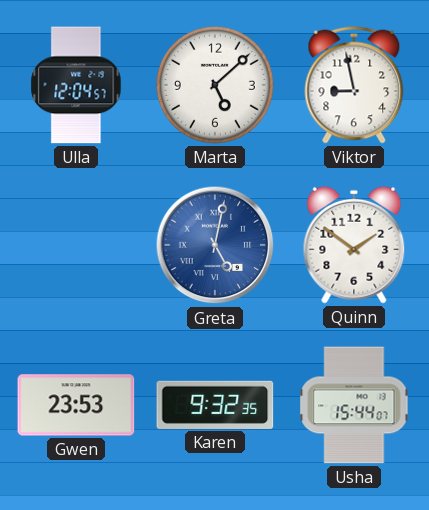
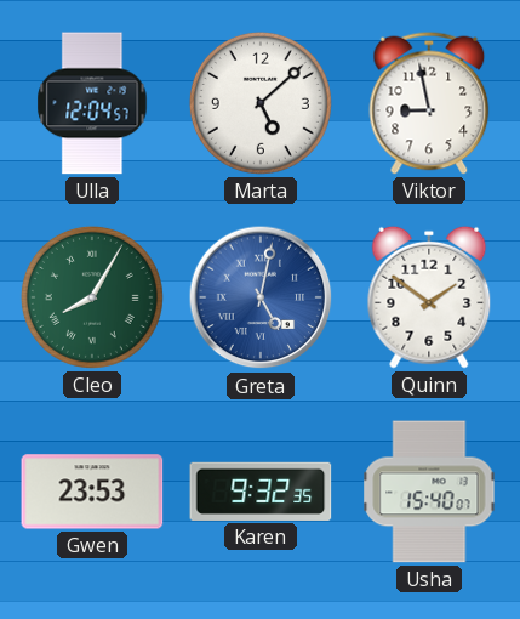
Cleo: none -> 8:05
Usha: 15:44 -> 15:40
